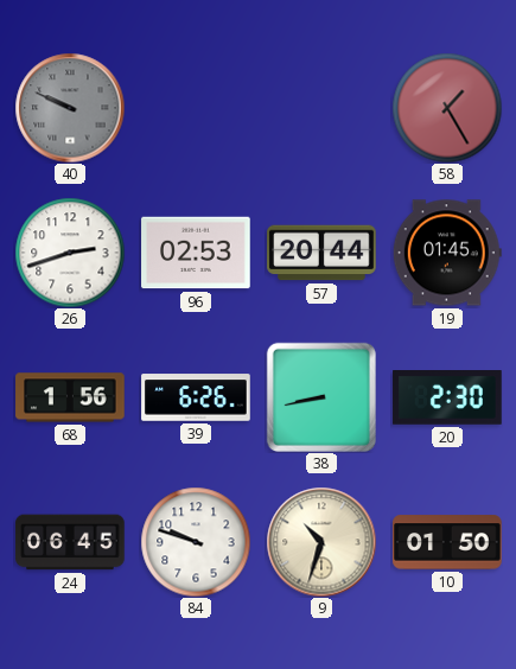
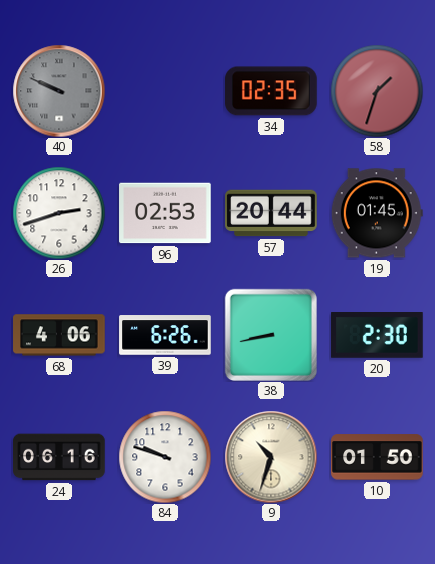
34: none -> 02:35
58: 1:25 -> 1:33
68: 1:56 -> 4:06
24: 06:45 -> 06:16
